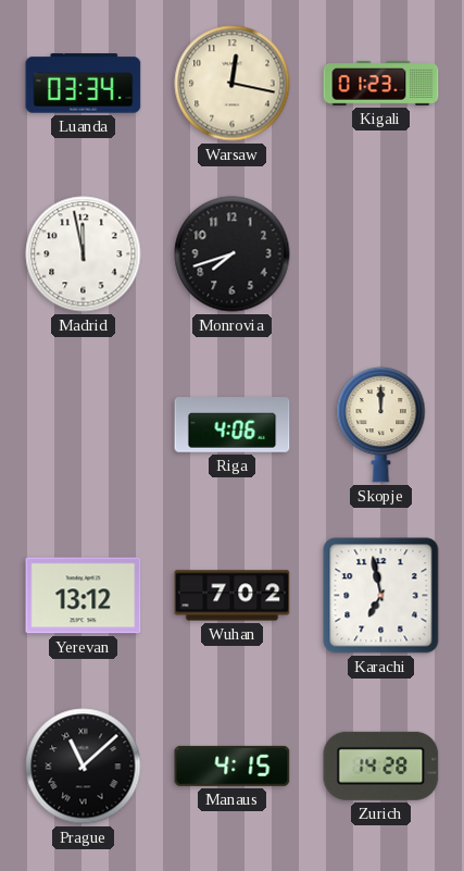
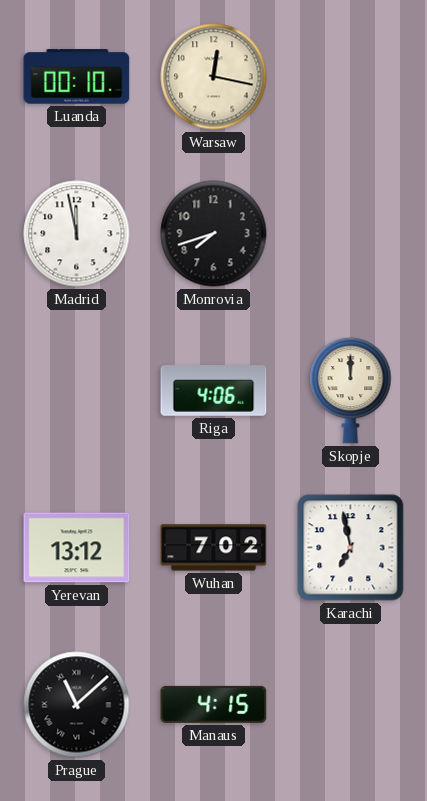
Luanda: 03:34 -> 00:10
Kigali: 01:23 -> none
Zurich: 14:28 -> none
